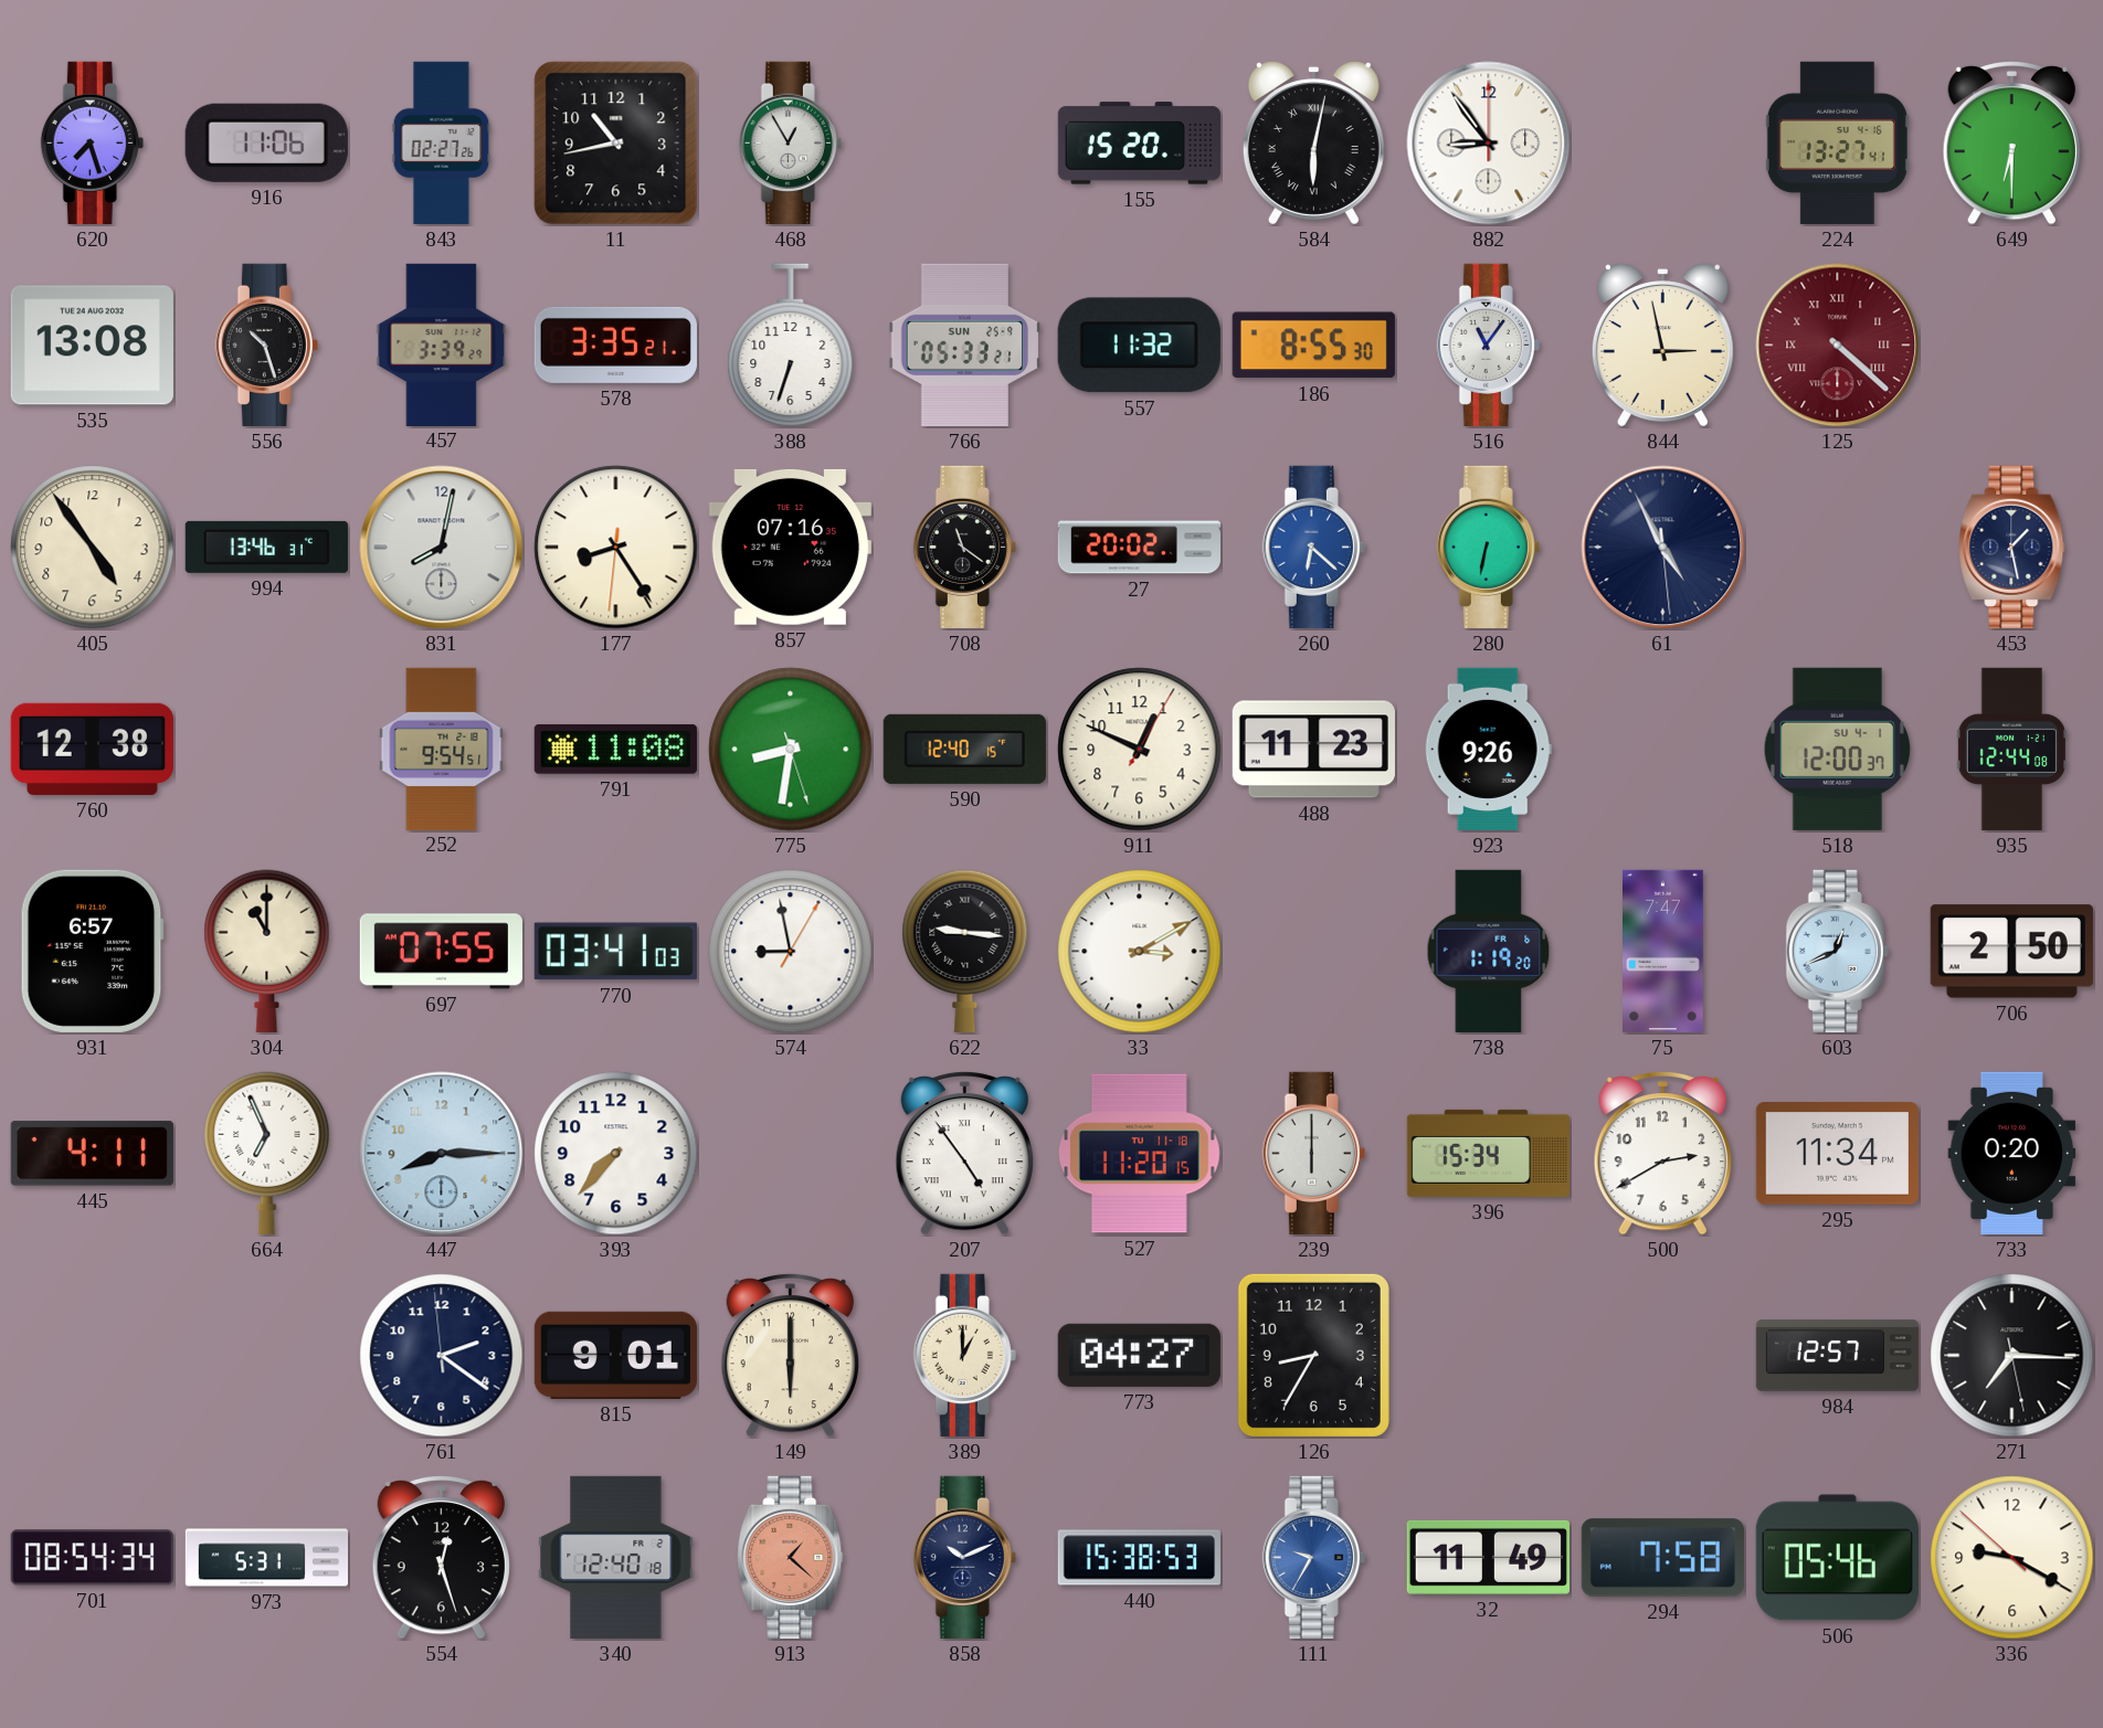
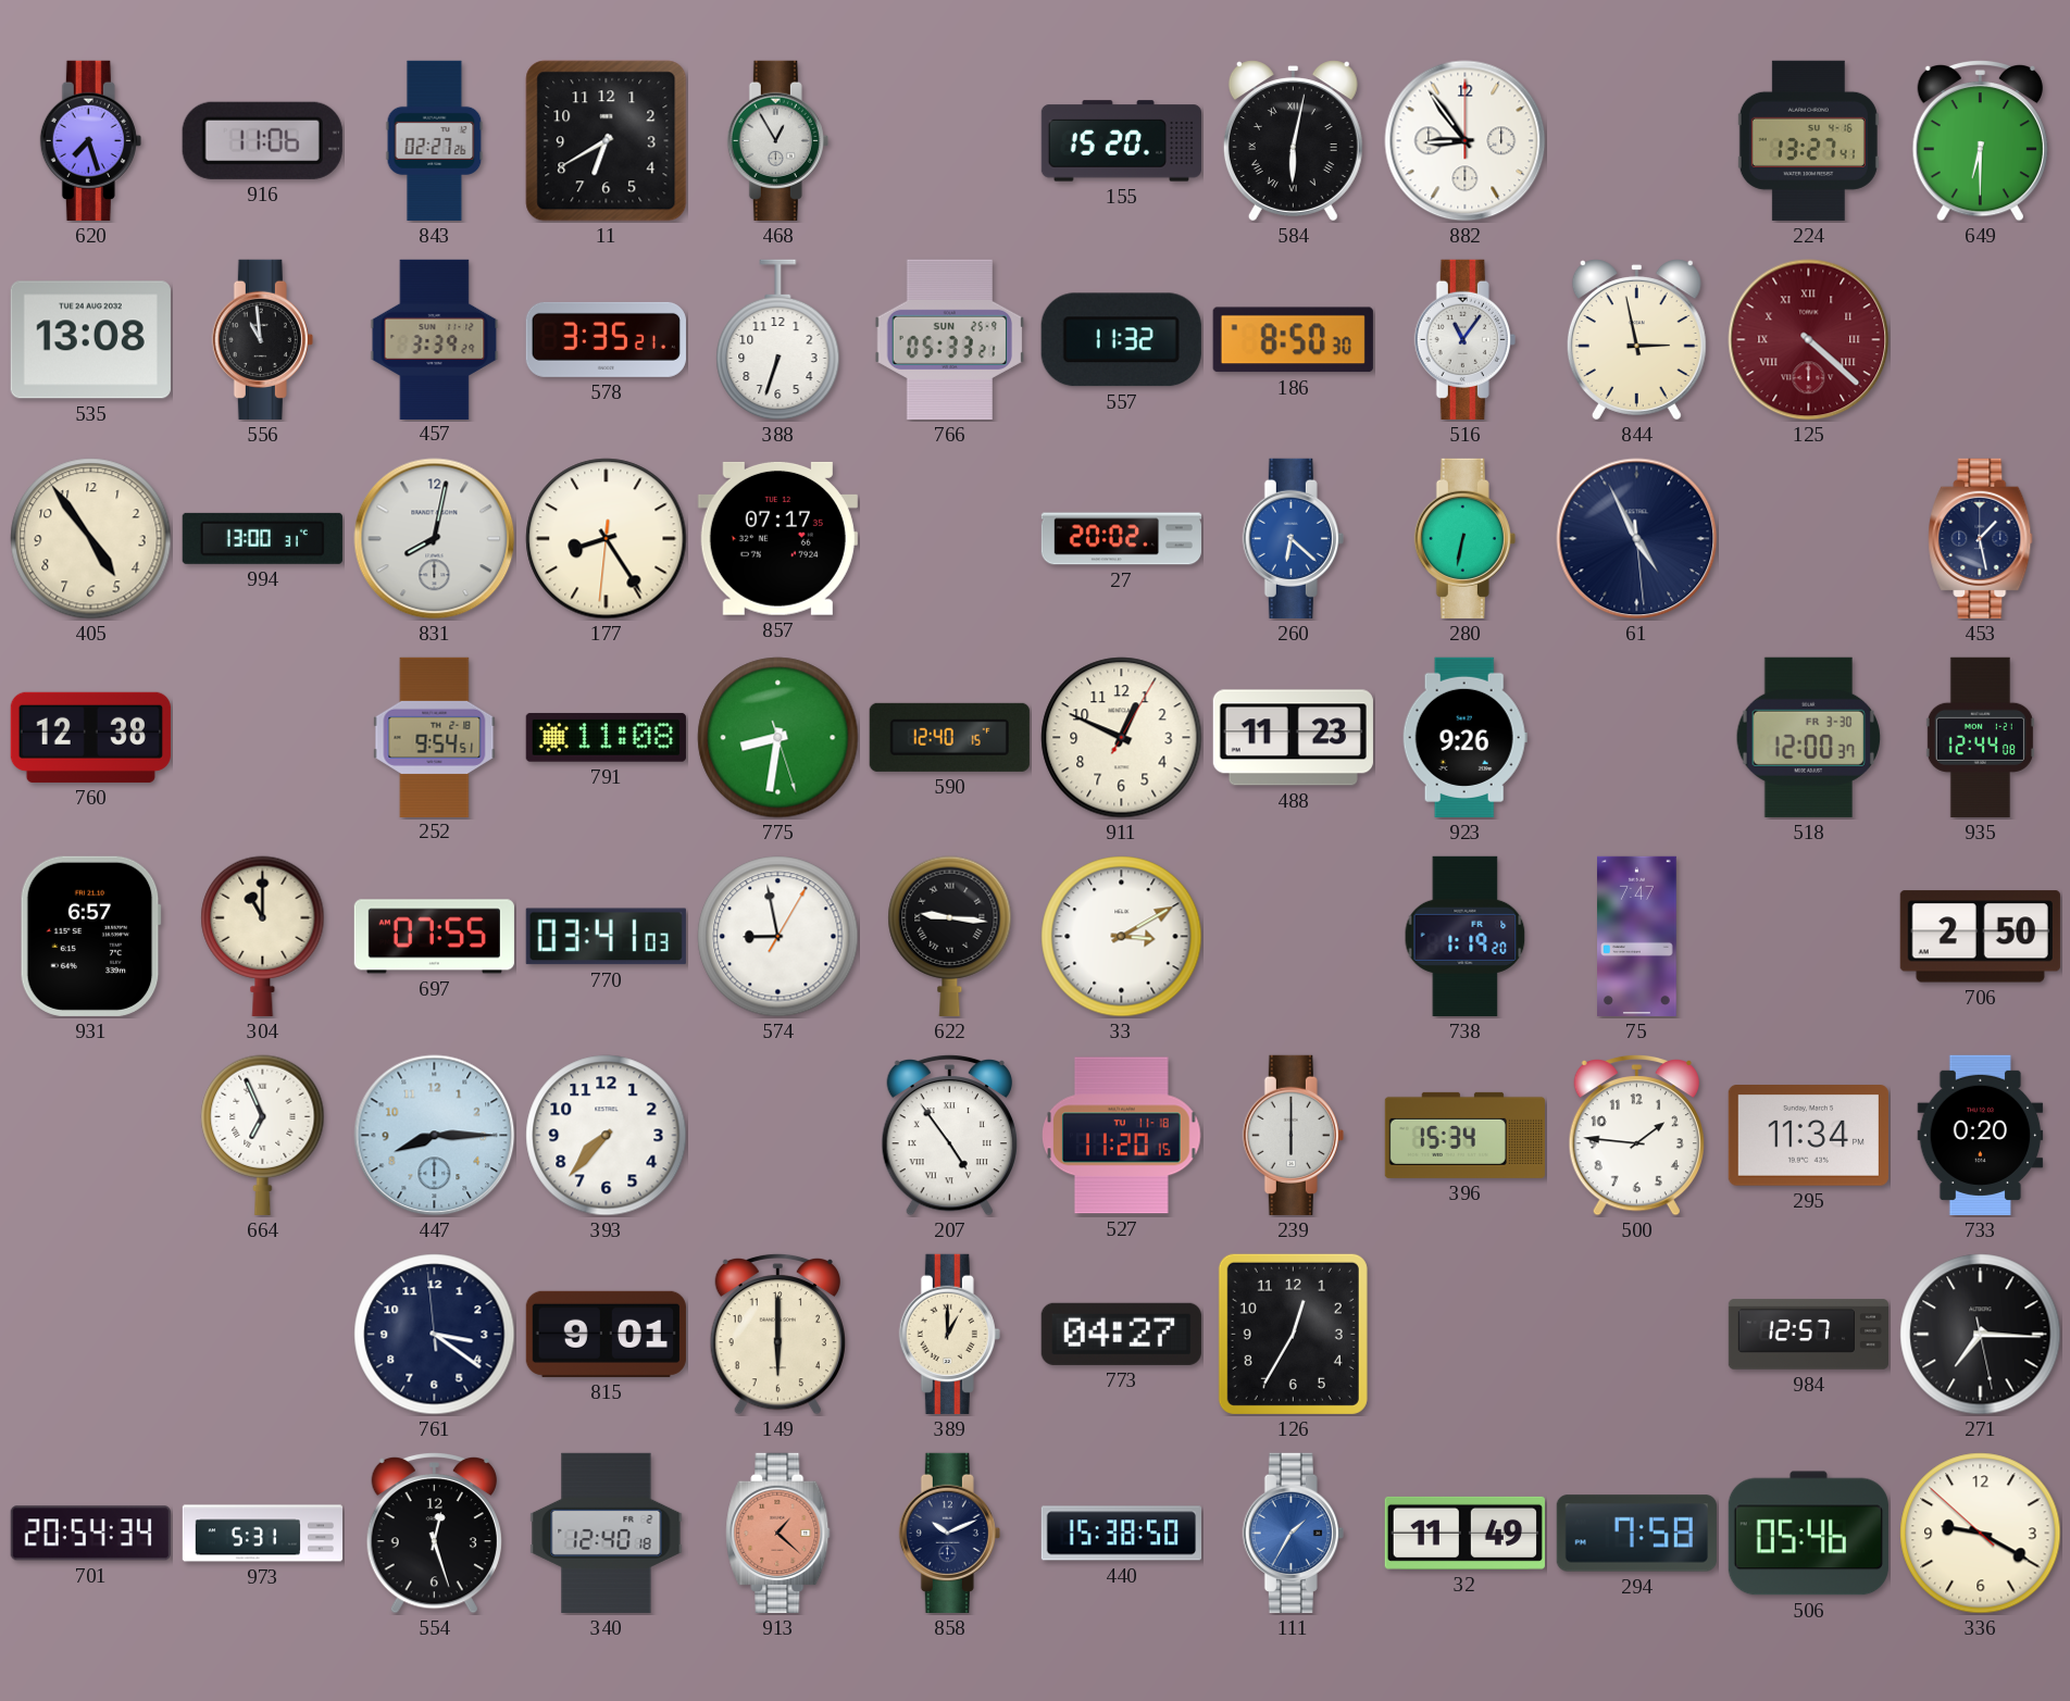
11: 10:43 -> 6:40
556: 10:27 -> 10:59
186: 8:55 -> 8:50
994: 13:46 -> 13:00
857: 07:16 -> 07:17
708: 11:21 -> none
518 date: SU 4-1 -> FR 3-30
603: 12:41 -> none
445: 4:11 -> none
500: 2:40 -> 1:46
761: 2:20 -> 3:20
126: 8:35 -> 12:35
701: 08:54 -> 20:54
440: 15:38:53 -> 15:38:50
111: 9:35 -> 1:35
